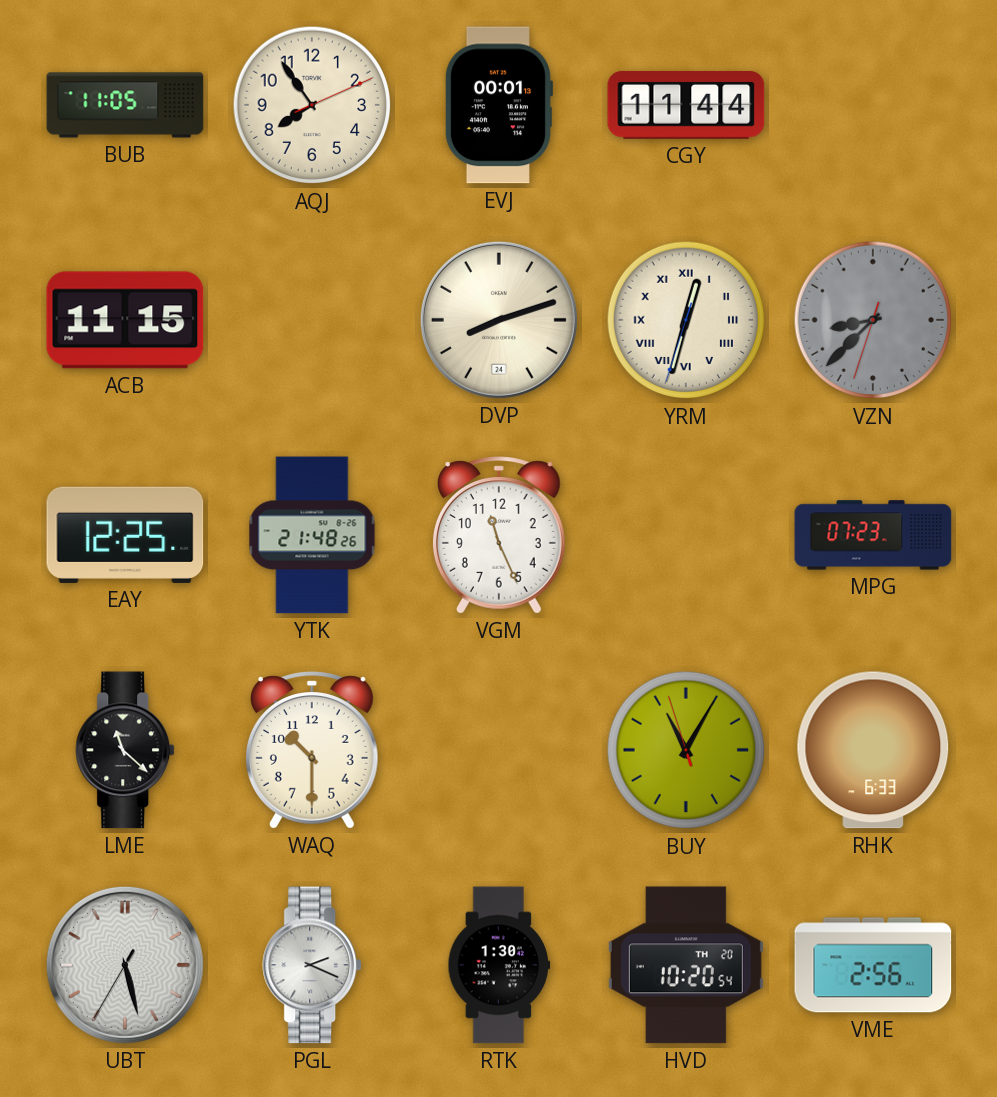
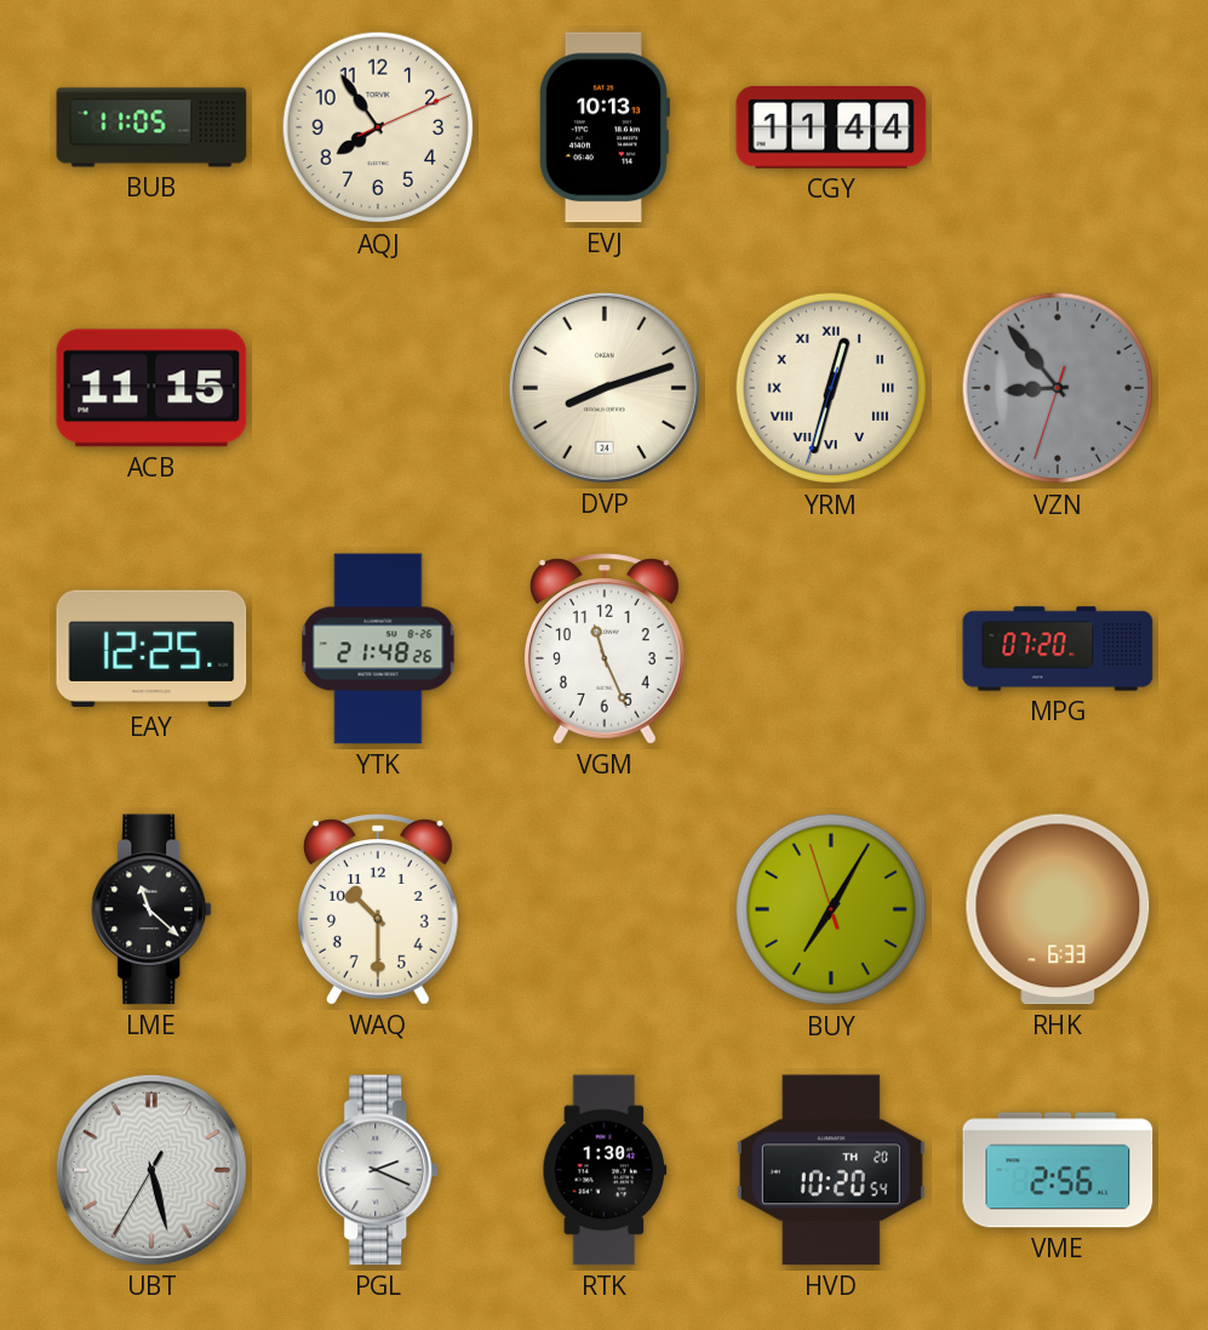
EVJ: 00:01 -> 10:13
VZN: 8:37 -> 8:53
MPG: 07:23 -> 07:20
BUY: 11:04 -> 7:04
